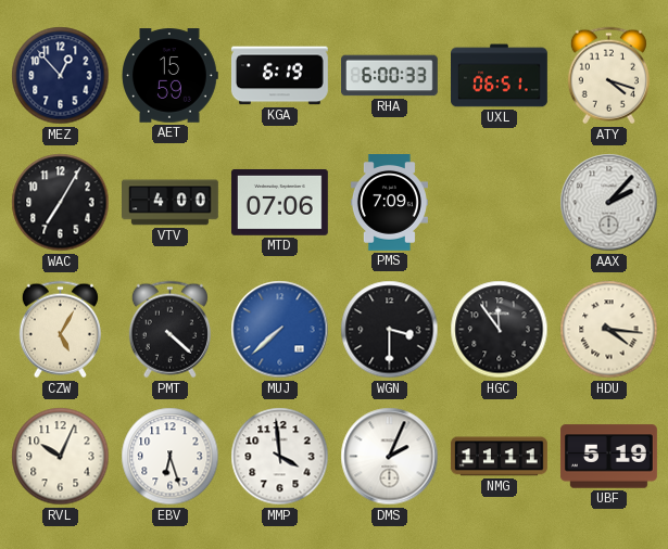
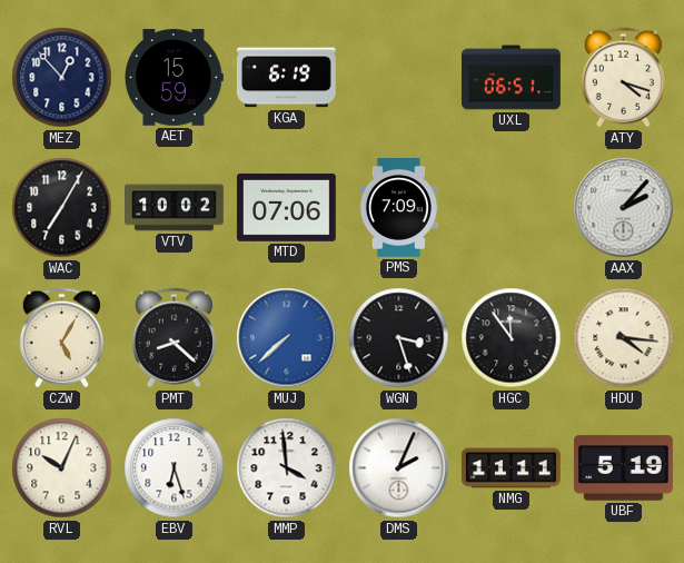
RHA: 6:00 -> none
VTV: 4:00 -> 10:02
PMT: 4:22 -> 8:22
WGN: 3:30 -> 3:27
